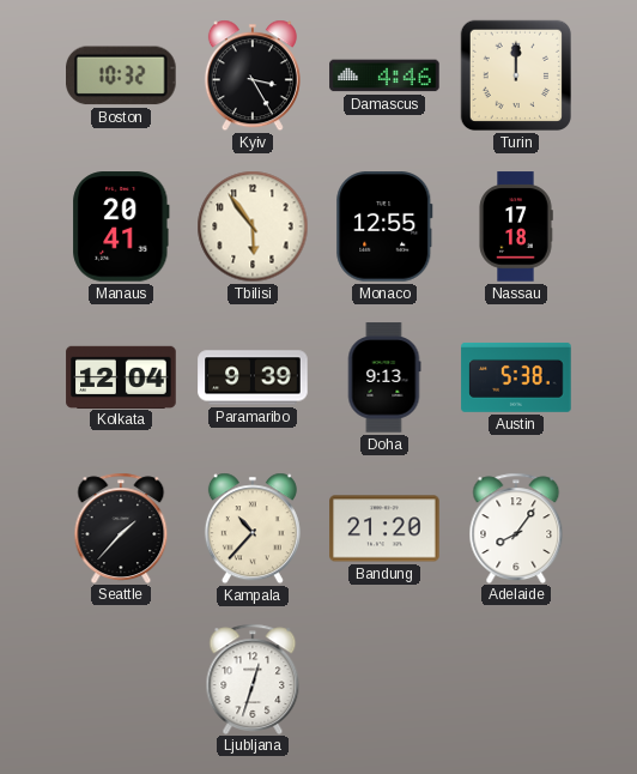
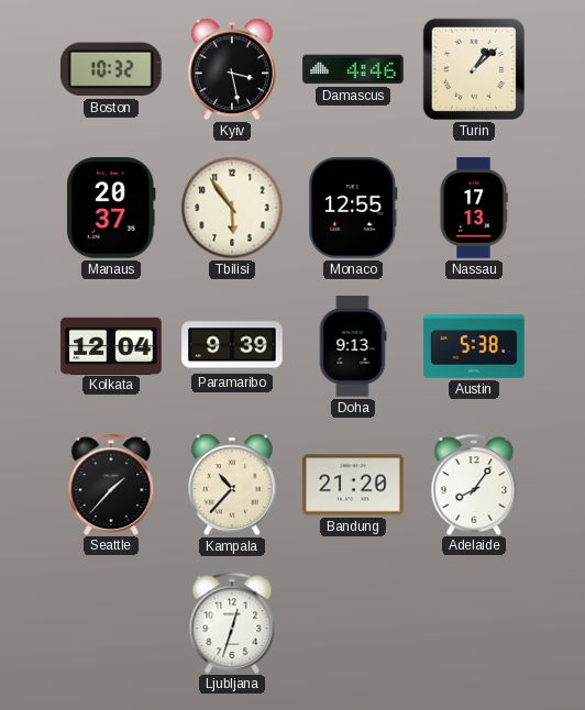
Kyiv: 3:25 -> 3:28
Turin: 12:00 -> 1:08
Manaus: 20:41 -> 20:37
Nassau: 17:18 -> 17:13
